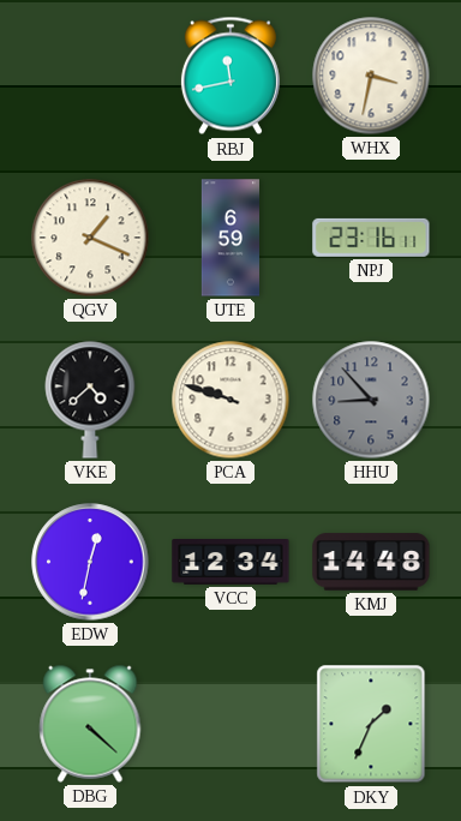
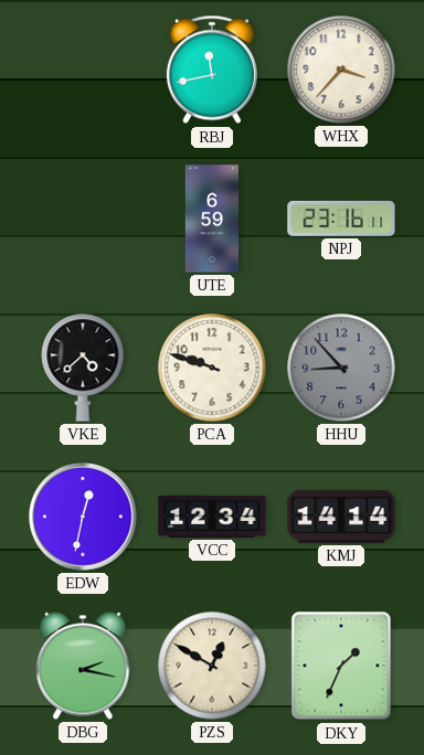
WHX: 3:32 -> 3:37
QGV: 1:19 -> none
KMJ: 14:48 -> 14:14
DBG: 4:22 -> 2:17
PZS: none -> 12:50
